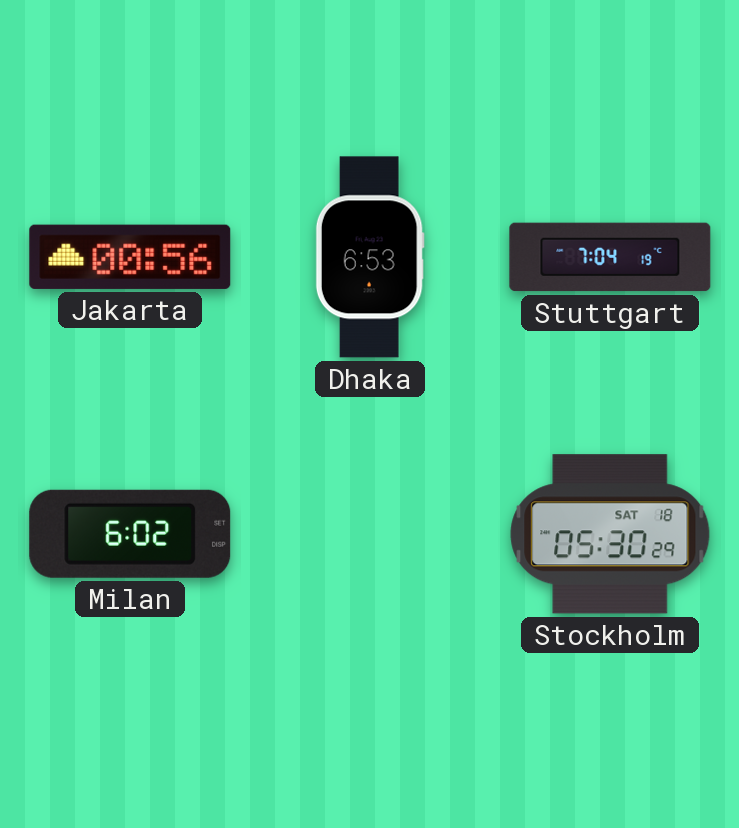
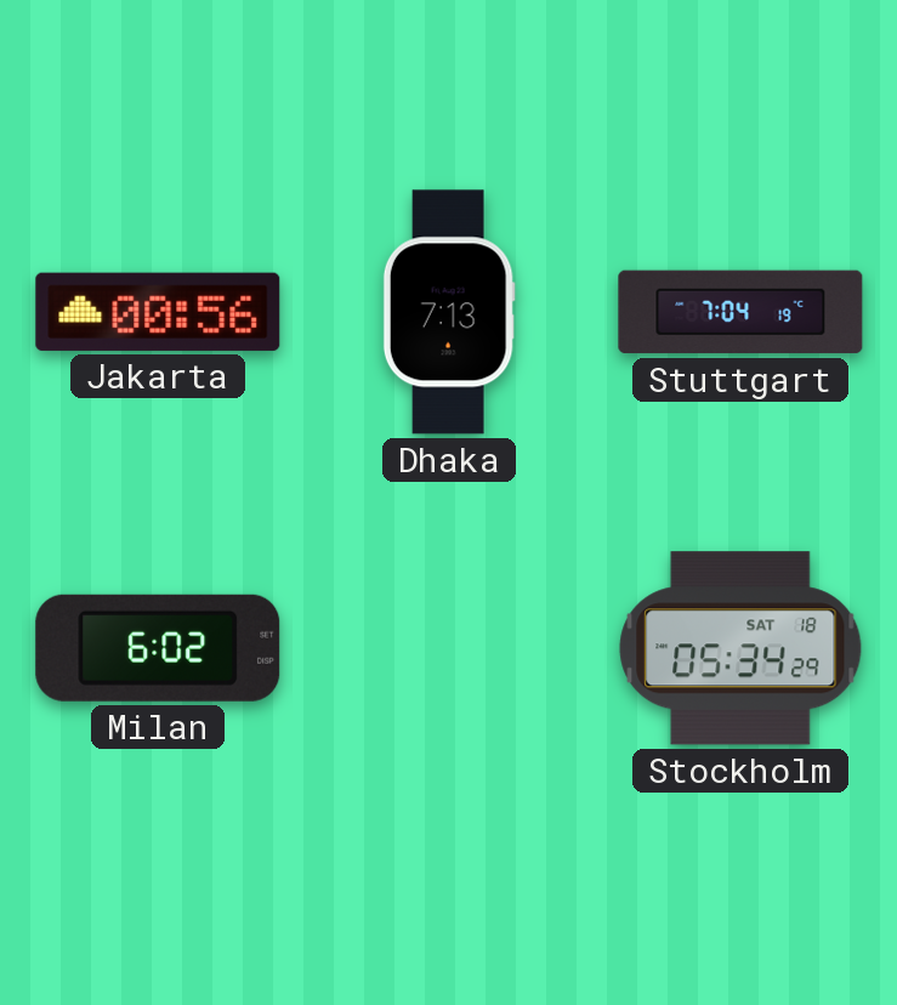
Dhaka: 6:53 -> 7:13
Stockholm: 05:30 -> 05:34
